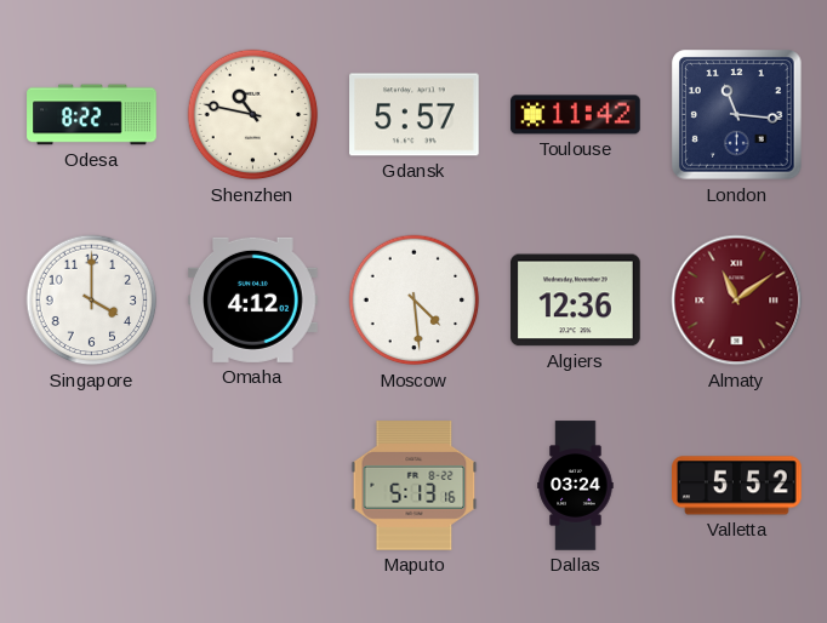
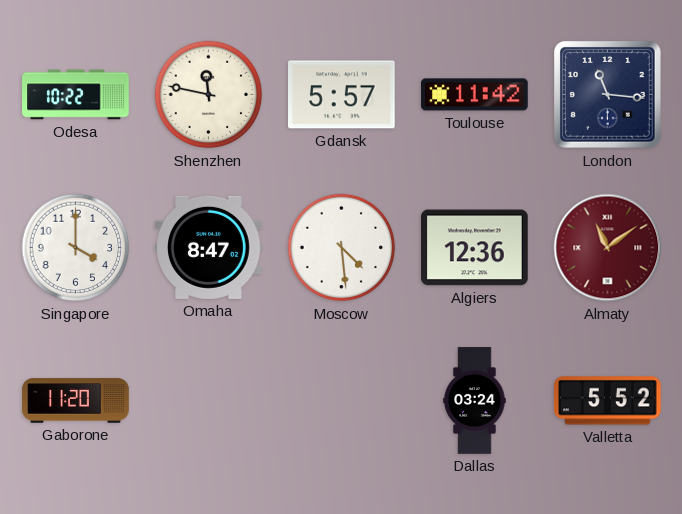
Odesa: 8:22 -> 10:22
Shenzhen: 10:47 -> 11:47
Omaha: 4:12 -> 8:47
Gaborone: none -> 11:20
Maputo: 5:13 -> none
